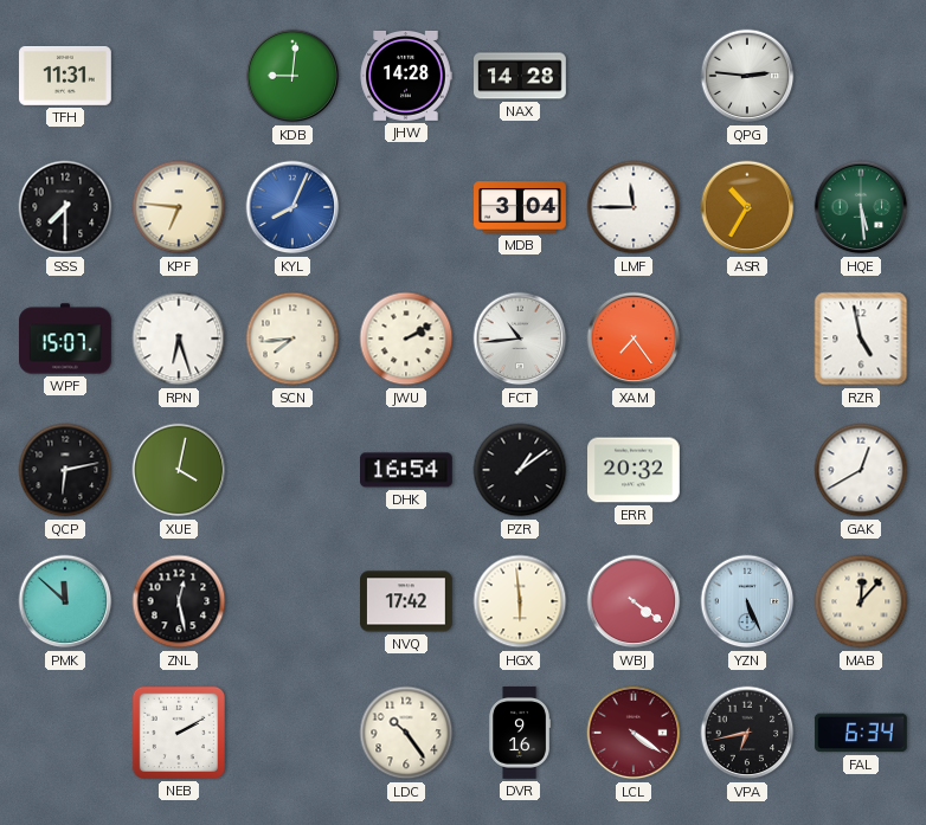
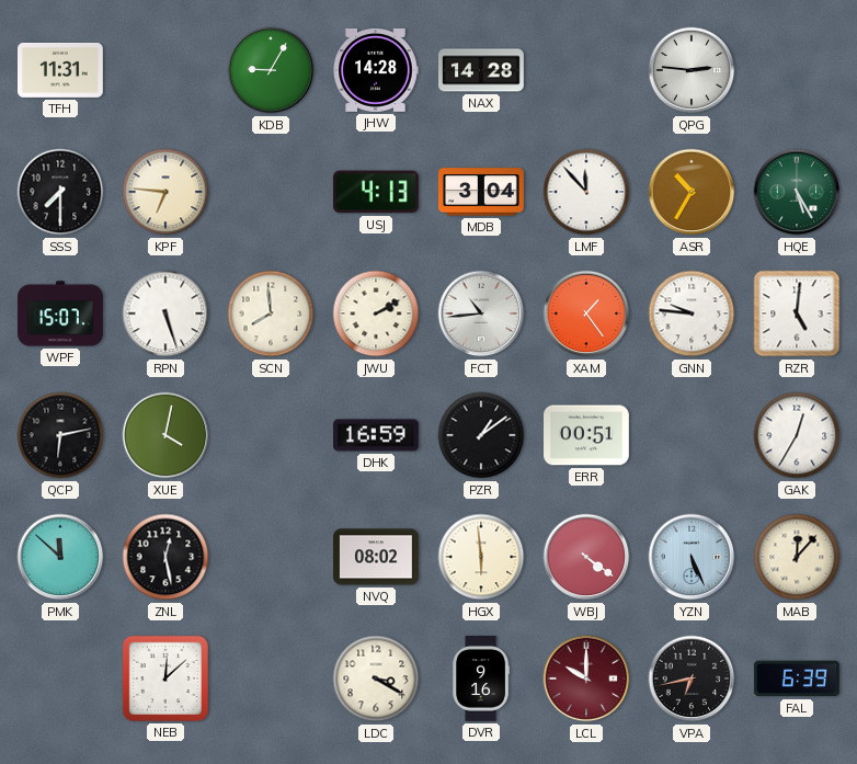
KDB: 9:01 -> 9:05
KYL: 8:04 -> none
USJ: none -> 4:13
LMF: 11:45 -> 11:53
HQE: 5:29 -> 5:25
RPN: 6:27 -> 5:27
SCN: 7:44 -> 7:59
XAM: 7:24 -> 1:24
GNN: none -> 9:46
RZR: 4:58 -> 5:01
DHK: 16:54 -> 16:59
ERR: 20:32 -> 00:51
GAK: 12:40 -> 12:35
NVQ: 17:42 -> 08:02
NEB: 2:10 -> 12:08
LDC: 10:24 -> 3:20
LCL: 4:21 -> 10:00
FAL: 6:34 -> 6:39
